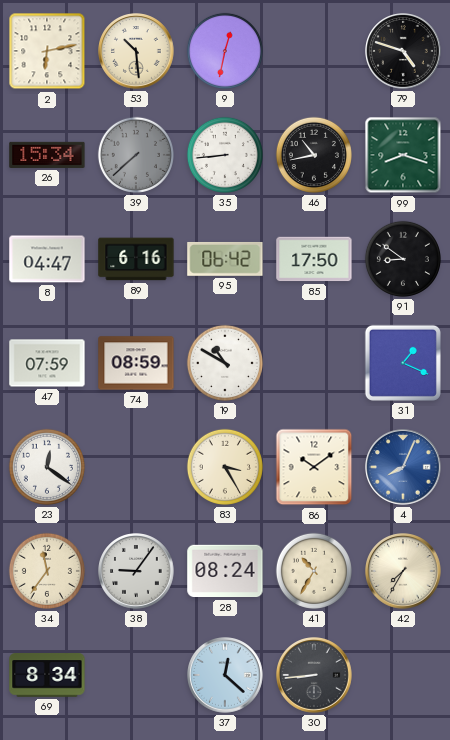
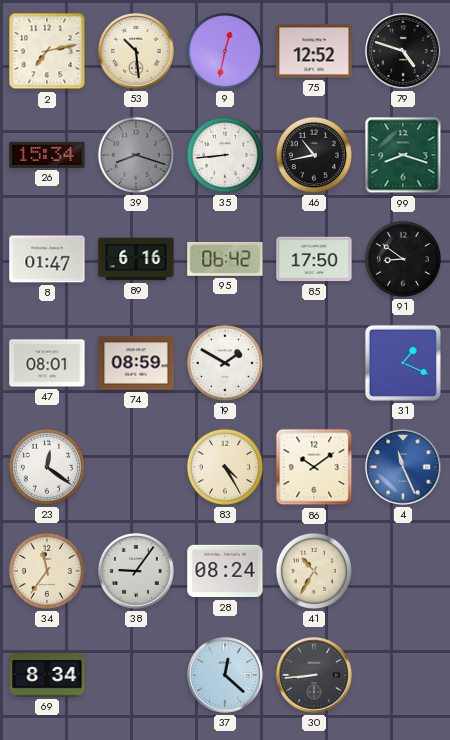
2: 6:13 -> 7:13
75: none -> 12:52
39: 7:38 -> 8:18
8: 04:47 -> 01:47
47: 07:59 -> 08:01
19: 10:50 -> 1:50
83: 3:25 -> 4:25
4: 8:04 -> 11:26
42: 7:35 -> none
